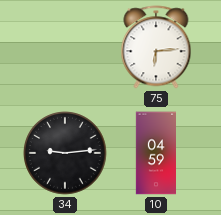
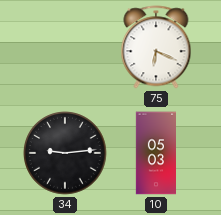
75: 6:14 -> 6:19
10: 04:59 -> 05:03
